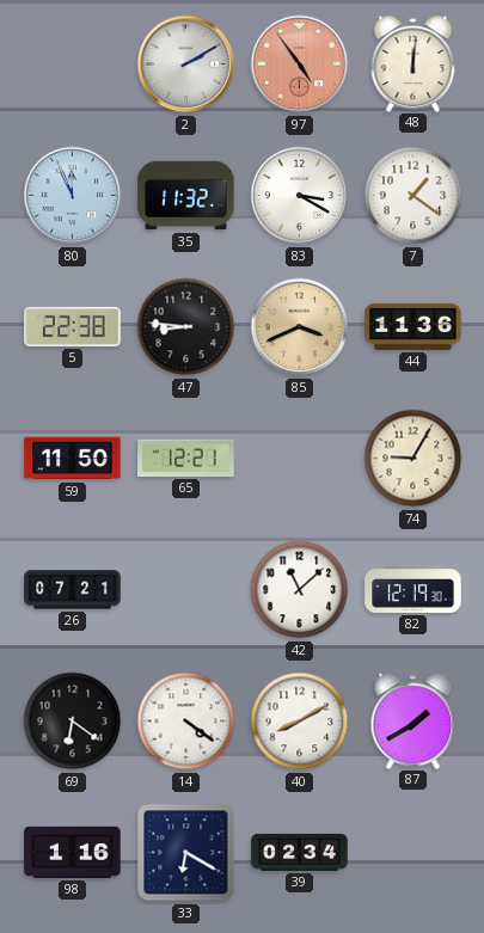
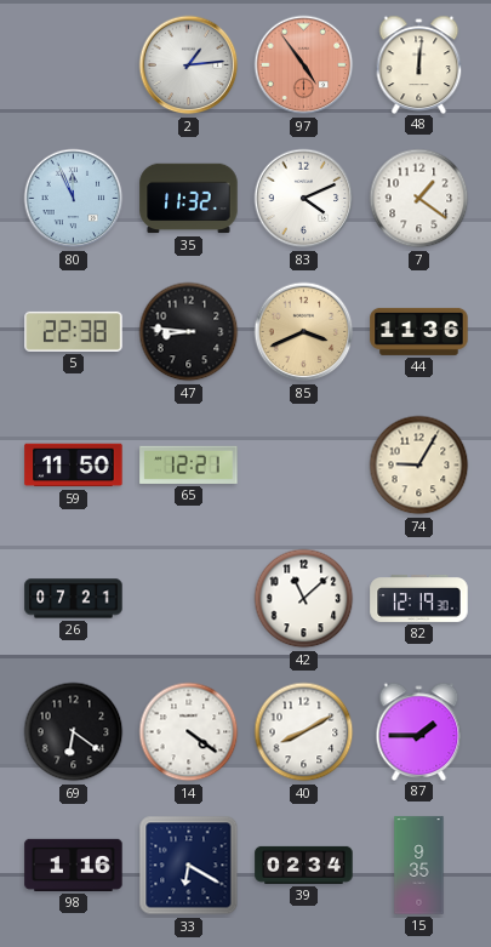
2: 2:10 -> 1:14
83: 3:20 -> 4:11
87: 1:40 -> 1:45
15: none -> 9:35
